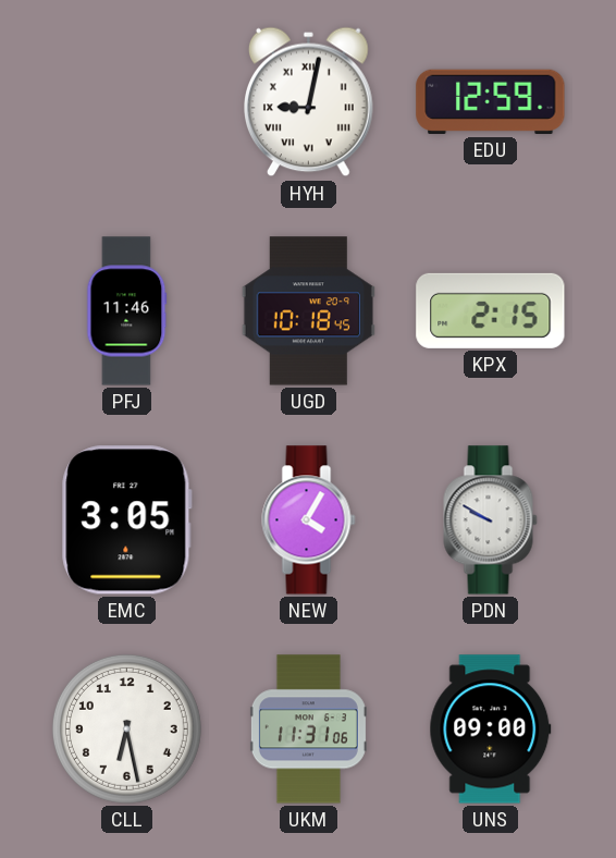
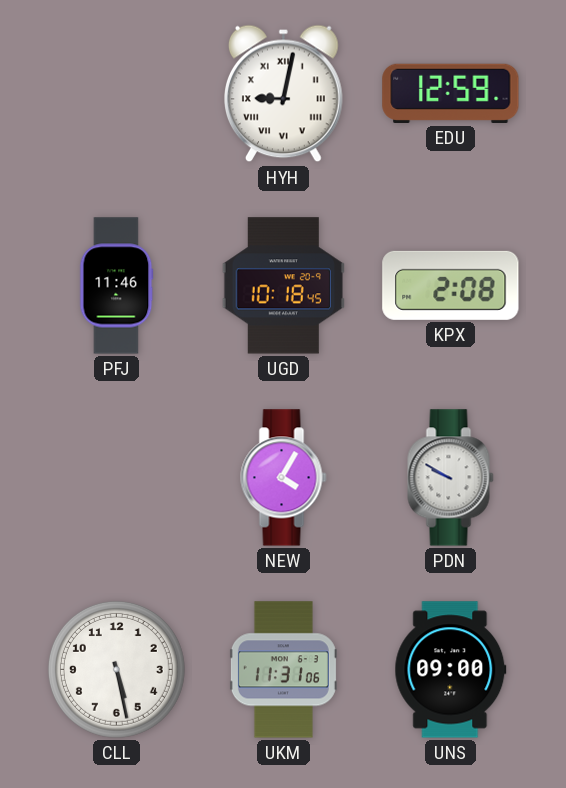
KPX: 2:15 -> 2:08
EMC: 3:05 -> none
CLL: 6:28 -> 5:28
